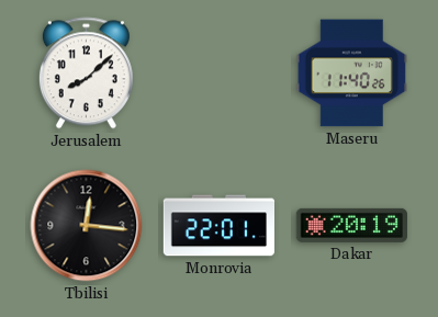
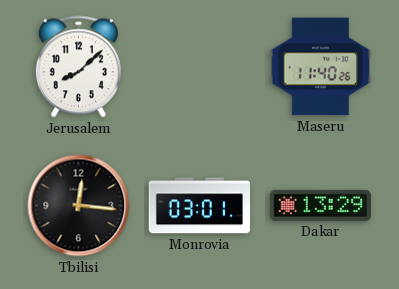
Monrovia: 22:01 -> 03:01
Dakar: 20:19 -> 13:29
